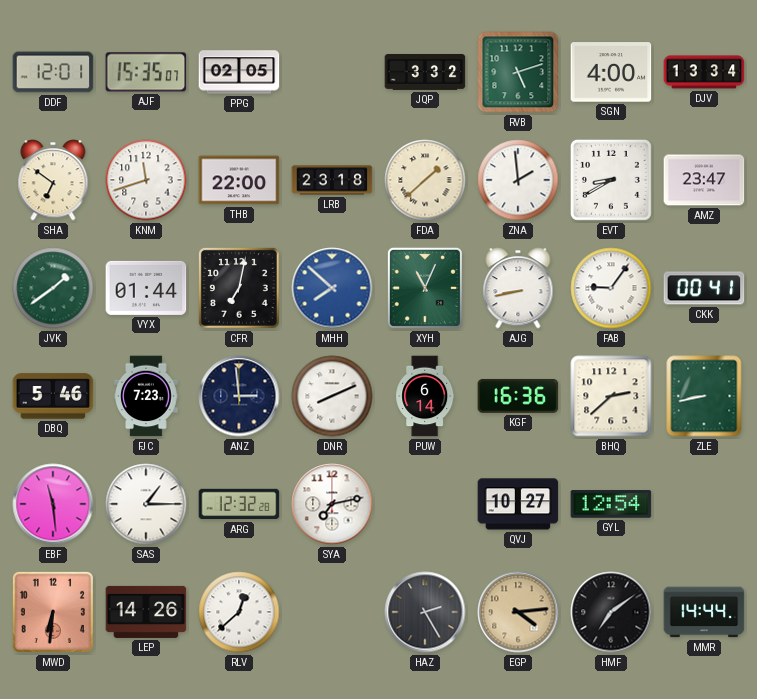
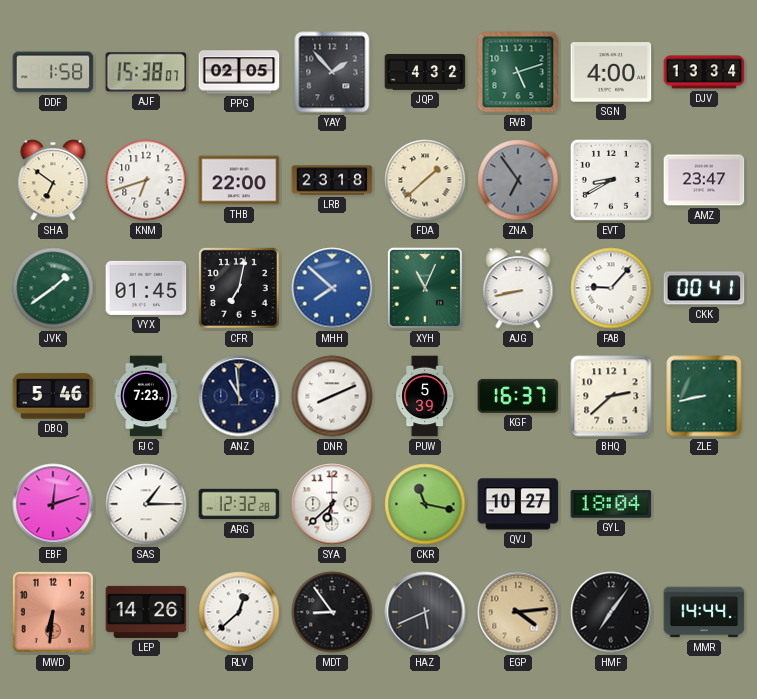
DDF: 12:01 -> 1:58
AJF: 15:35 -> 15:38
YAY: none -> 1:53
JQP: 3:32 -> 4:32
KNM: 11:42 -> 6:42
ZNA: 1:59 -> 6:54
ZNA dial: white -> grey
VYX: 01:44 -> 01:45
FAB: 9:06 -> 9:07
ANZ: 2:59 -> 10:59
PUW: 6:14 -> 5:39
KGF: 16:36 -> 16:37
EBF: 11:29 -> 12:12
SYA: 7:13 -> 6:38
CKR: none -> 11:17
GYL: 12:54 -> 18:04
MDT: none -> 8:54
HAZ: 2:25 -> 5:41
HMF: 7:09 -> 7:06
